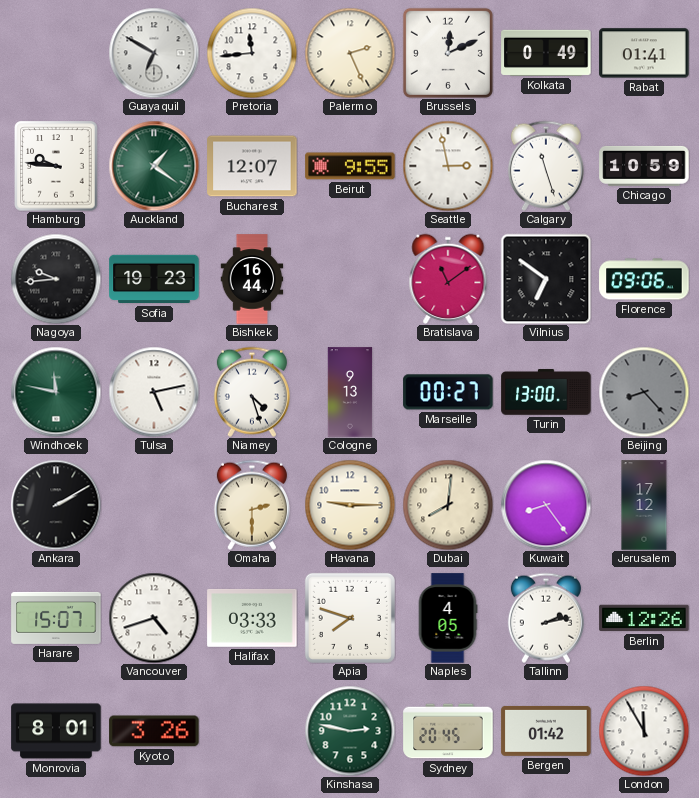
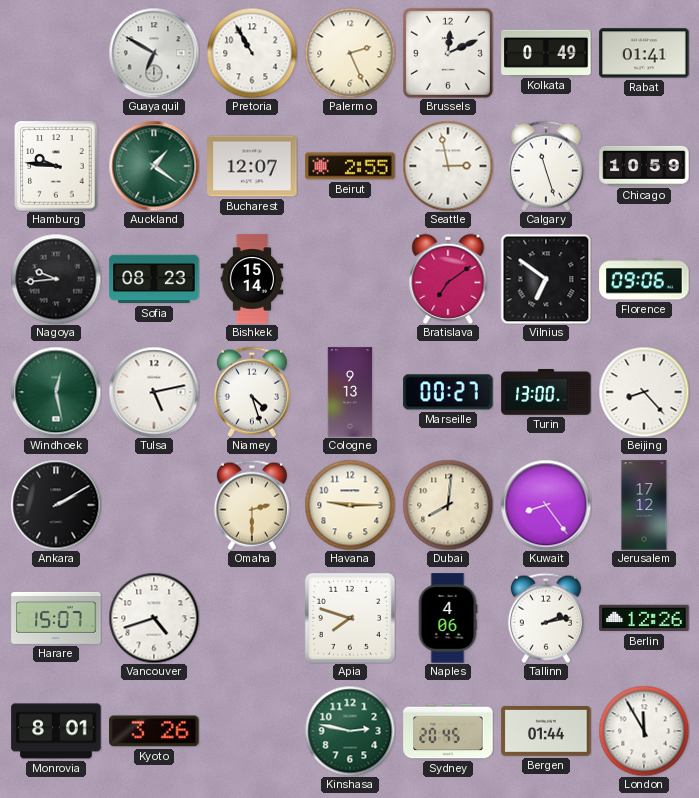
Pretoria: 11:44 -> 10:55
Beirut: 9:55 -> 2:55
Sofia: 19:23 -> 08:23
Bishkek: 16:44 -> 15:14
Bratislava: 11:09 -> 7:09
Windhoek: 11:47 -> 12:28
Beijing dial: grey -> white
Halifax: 03:33 -> none
Naples: 4:05 -> 4:06
Bergen: 01:42 -> 01:44
